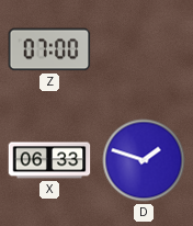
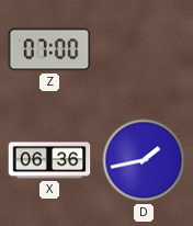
X: 06:33 -> 06:36
D: 1:48 -> 1:43
